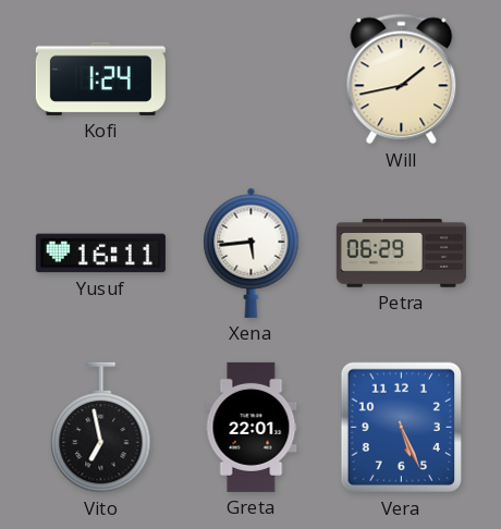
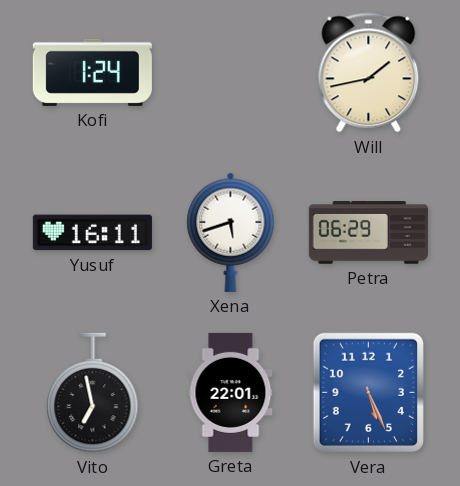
Xena: 5:44 -> 5:42
